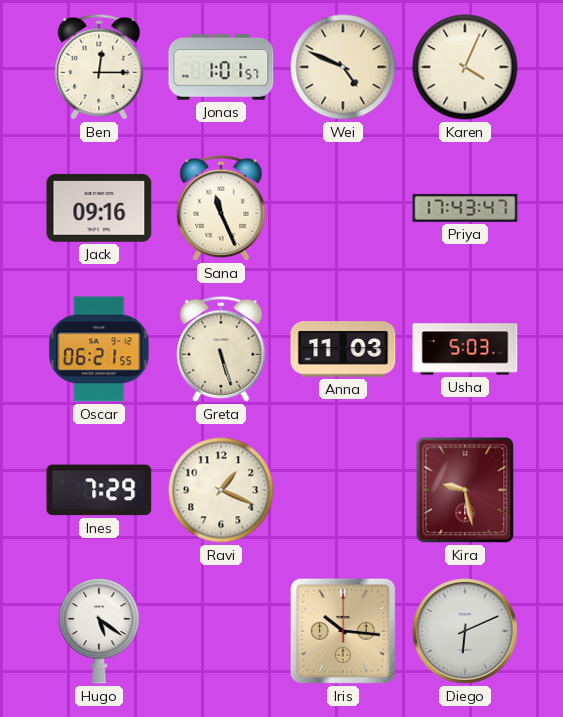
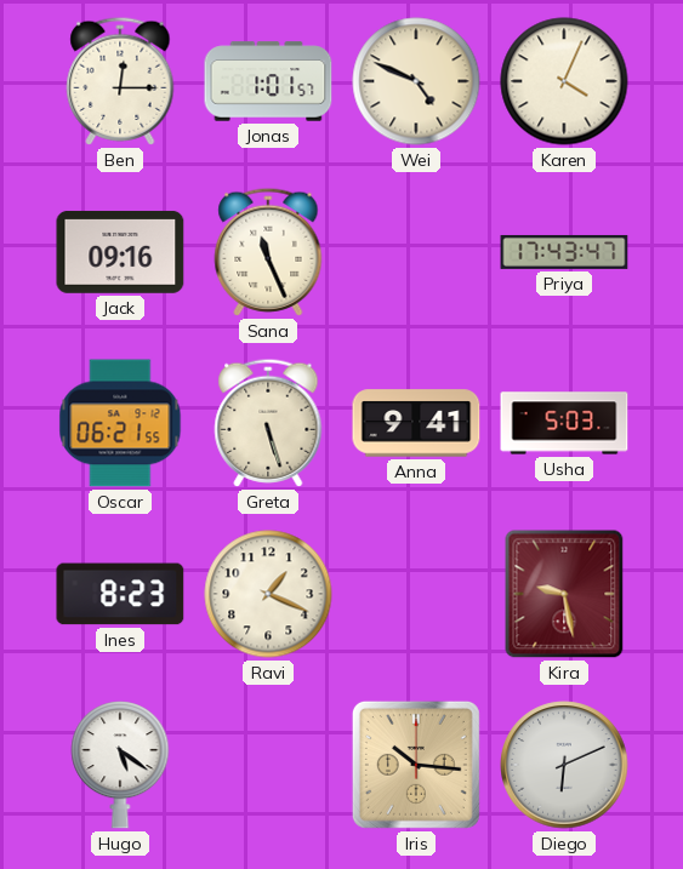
Anna: 11:03 -> 9:41
Ines: 7:29 -> 8:23
